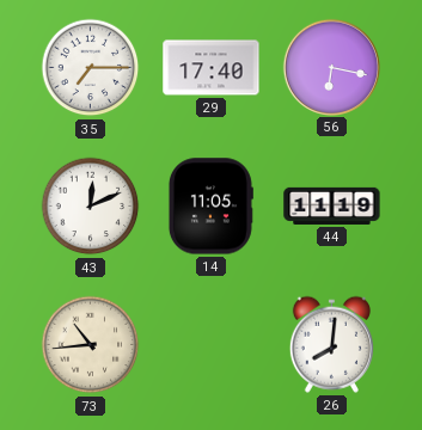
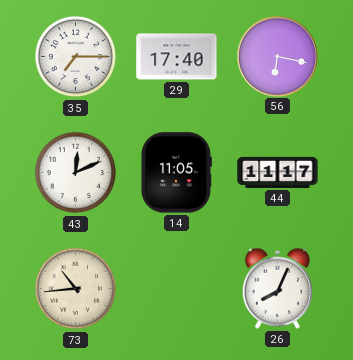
44: 11:19 -> 11:17
26: 8:01 -> 8:04
